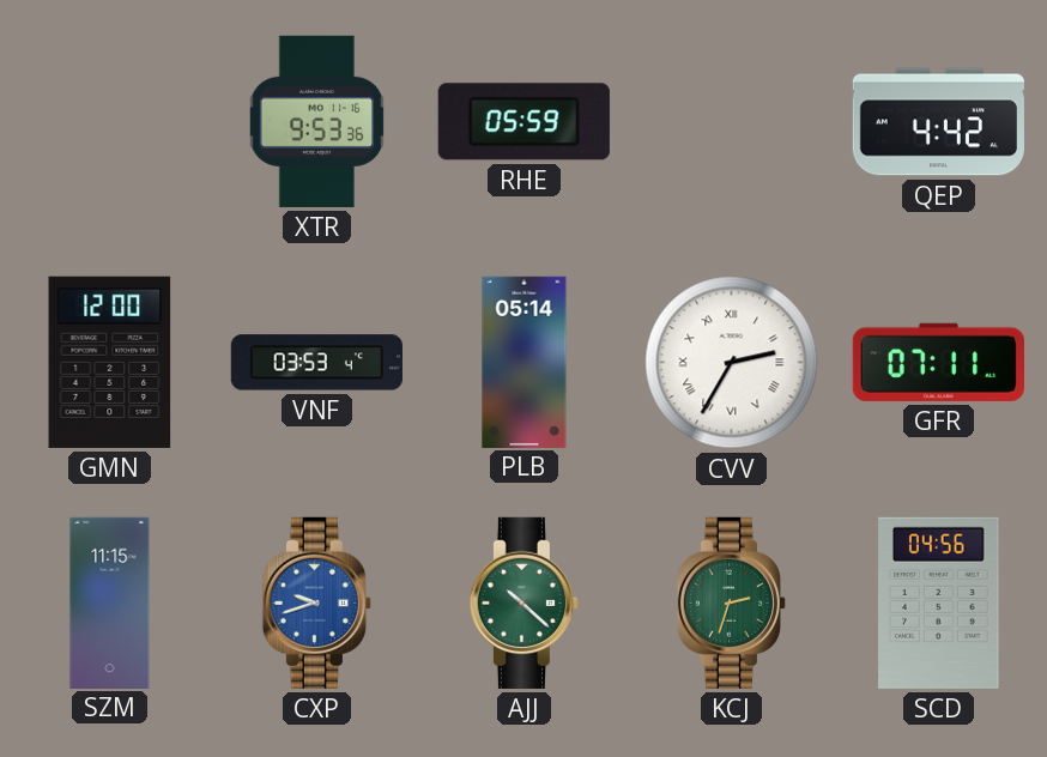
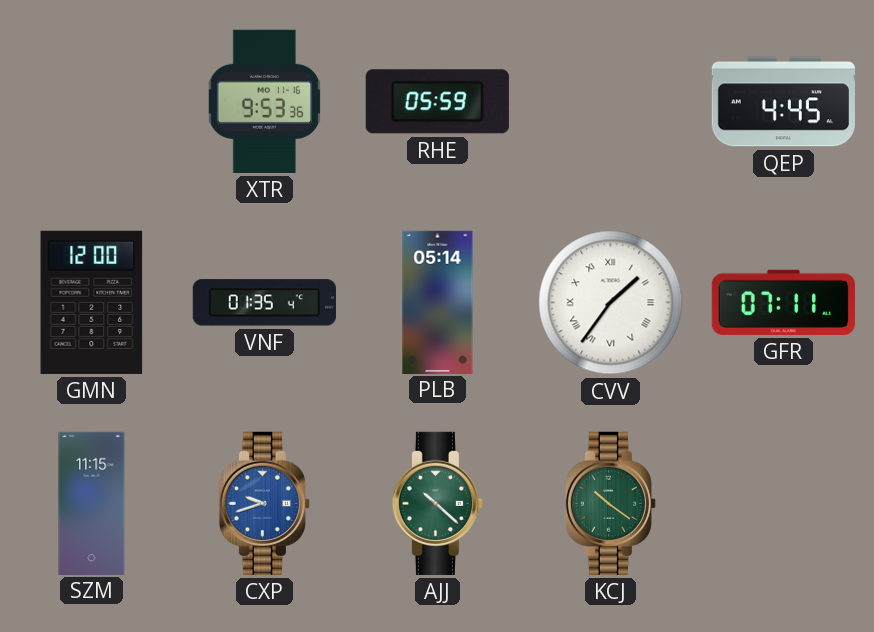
QEP: 4:42 -> 4:45
VNF: 03:53 -> 01:35
CVV: 2:35 -> 1:36
KCJ: 2:33 -> 10:21
SCD: 04:56 -> none
